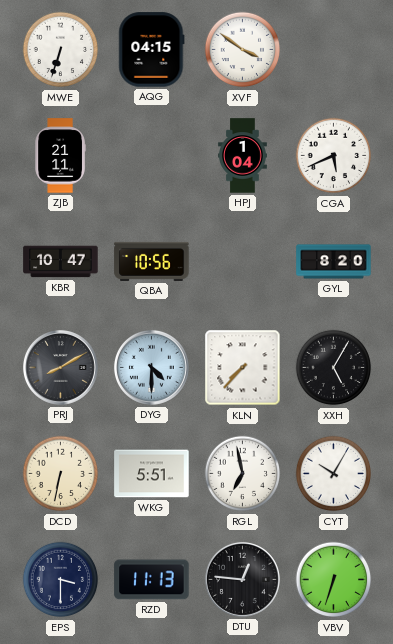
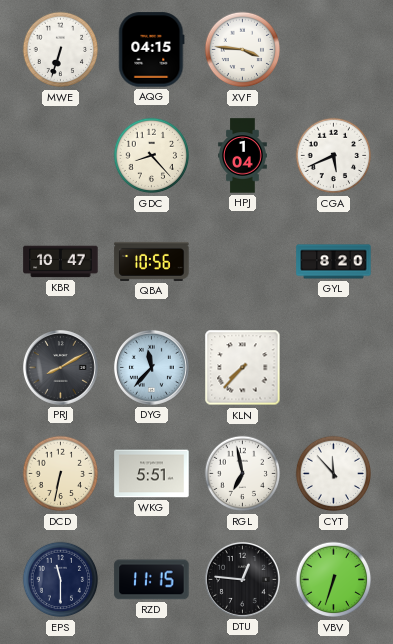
XVF: 3:51 -> 3:46
ZJB: 21:11 -> none
GDC: none -> 8:23
DYG: 4:30 -> 11:37
XXH: 5:05 -> none
CYT: 10:05 -> 11:53
EPS: 3:30 -> 11:30
RZD: 11:13 -> 11:15
